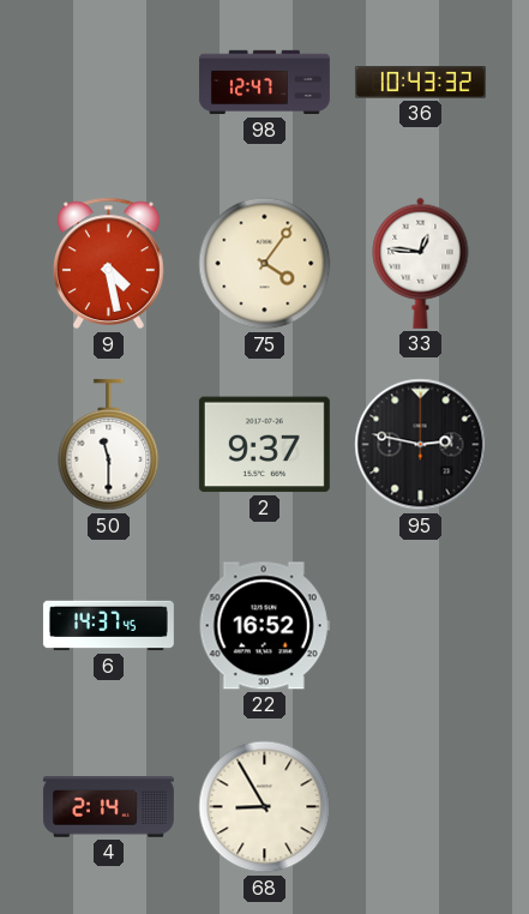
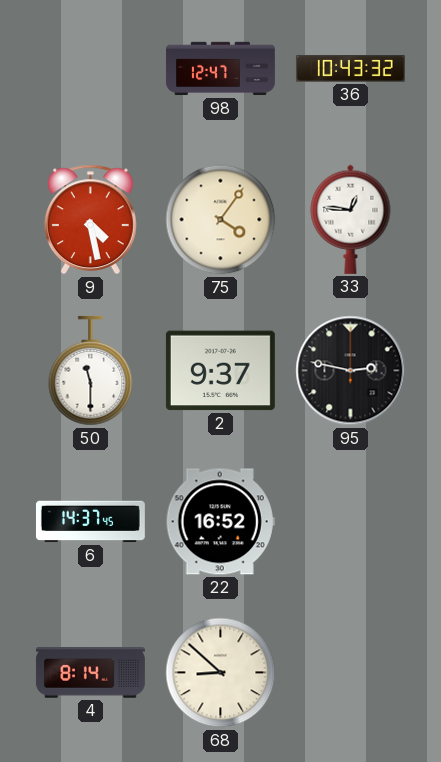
4: 2:14 -> 8:14
68: 8:55 -> 8:52
